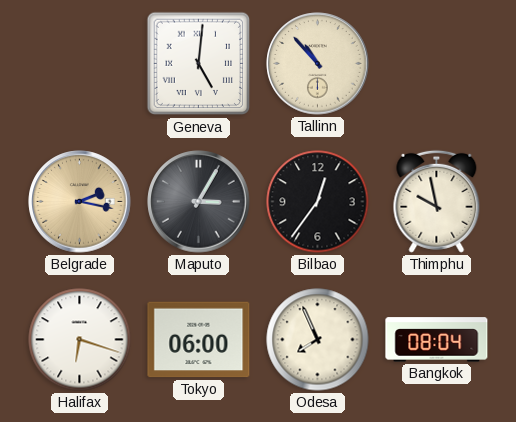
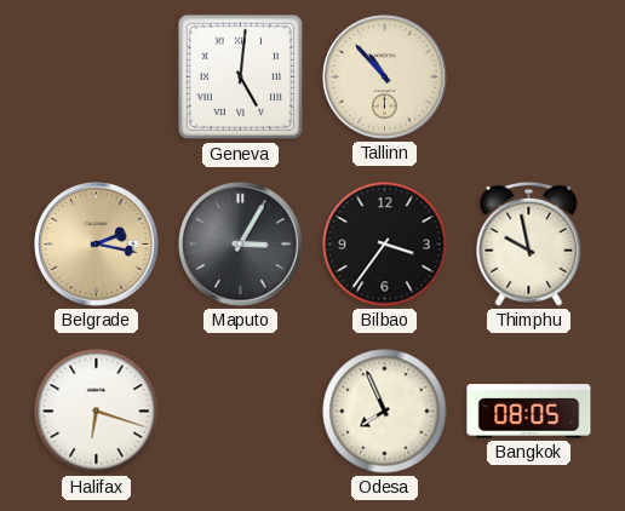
Bilbao: 12:36 -> 3:36
Tokyo: 06:00 -> none
Bangkok: 08:04 -> 08:05
